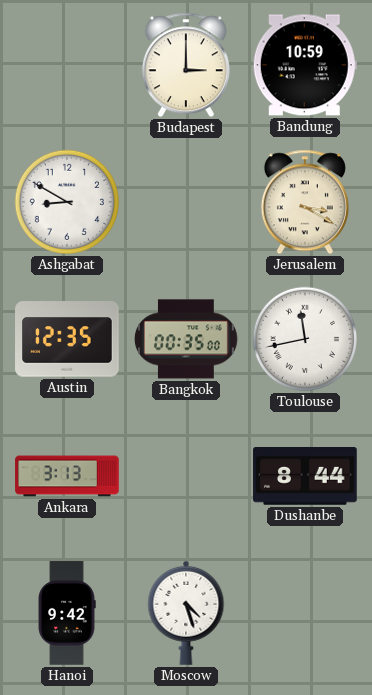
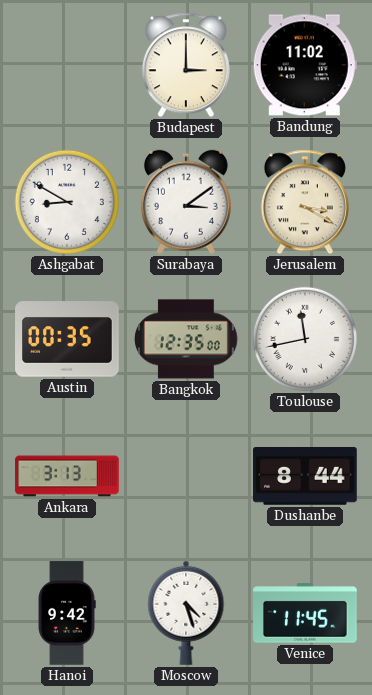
Bandung: 10:59 -> 11:02
Surabaya: none -> 3:09
Austin: 12:35 -> 00:35
Bangkok: 00:35 -> 12:35
Venice: none -> 11:45
